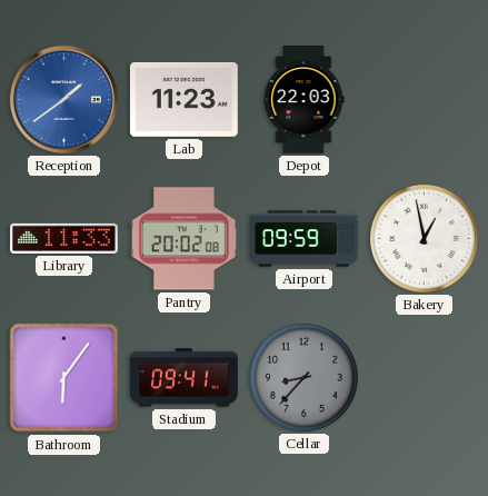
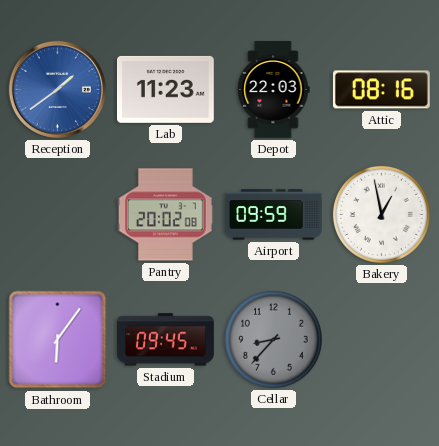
Attic: none -> 08:16
Library: 11:33 -> none
Stadium: 09:41 -> 09:45
